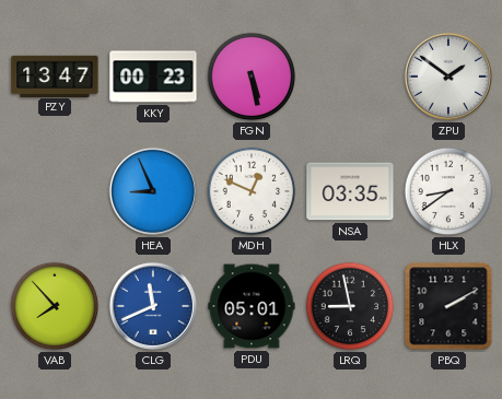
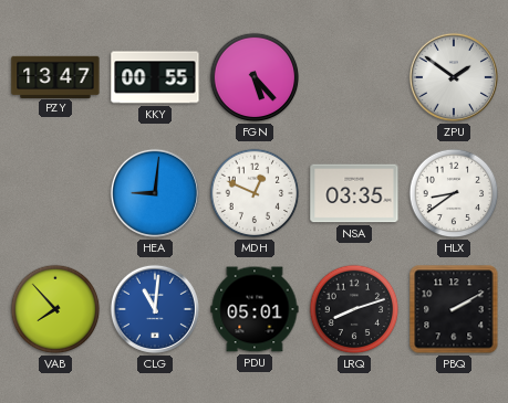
KKY: 00:23 -> 00:55
FGN: 5:28 -> 5:23
HEA: 8:56 -> 9:01
CLG: 11:41 -> 11:01
LRQ: 8:58 -> 8:12
